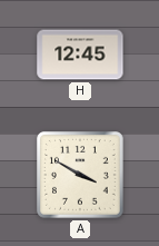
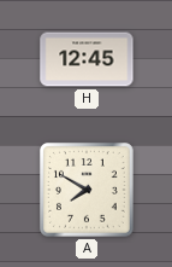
A: 3:50 -> 7:50
